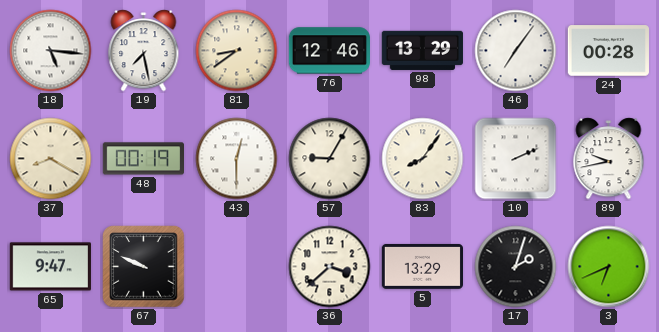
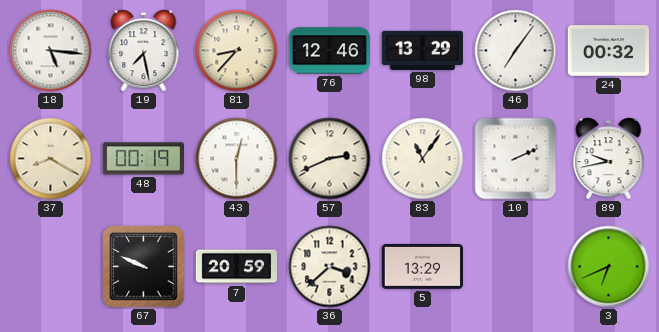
81: 8:39 -> 8:37
24: 00:28 -> 00:32
57: 9:05 -> 2:41
83: 8:06 -> 11:06
65: 9:47 -> none
7: none -> 20:59
17: 2:03 -> none
